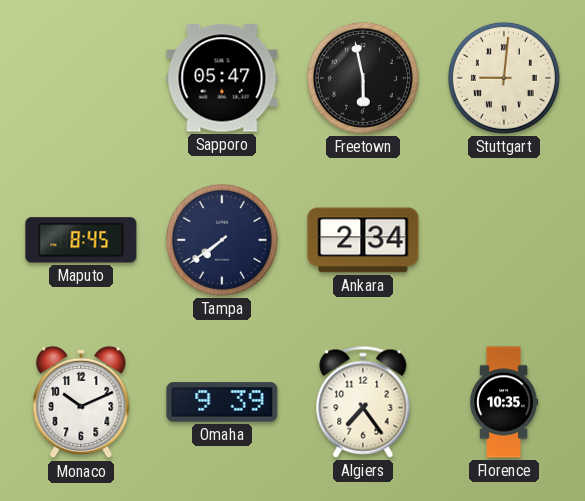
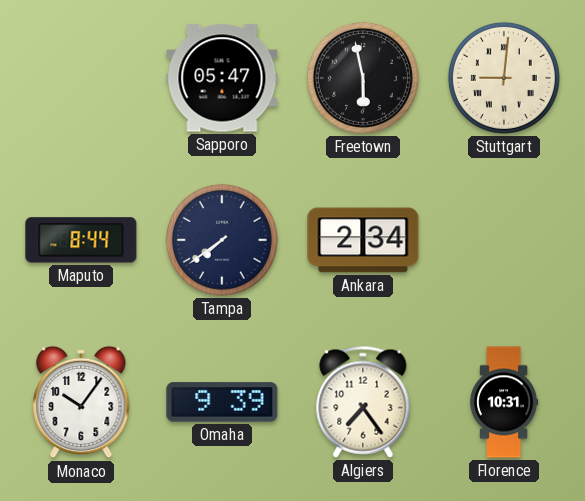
Maputo: 8:45 -> 8:44
Monaco: 10:11 -> 10:06
Florence: 10:35 -> 10:31
